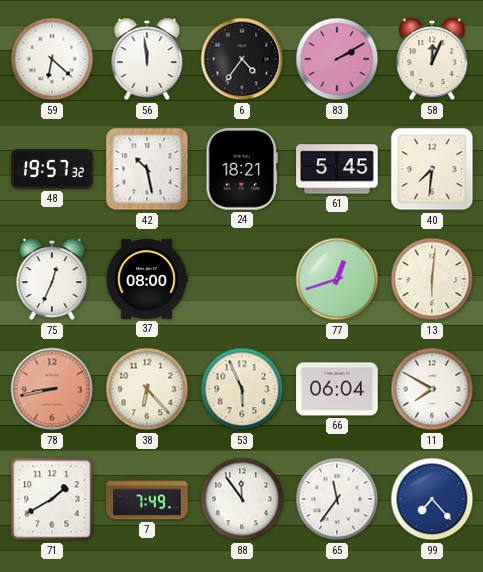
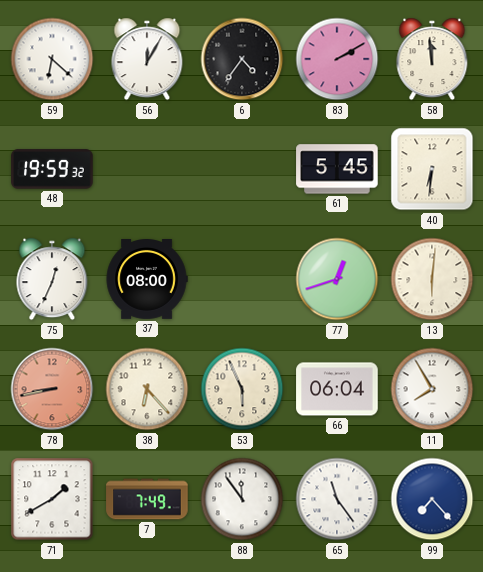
56: 11:59 -> 12:05
58: 12:04 -> 11:59
48: 19:57 -> 19:59
42: 10:28 -> none
24: 18:21 -> none
40: 7:31 -> 6:31
11: 7:50 -> 7:55
65: 11:36 -> 11:24
